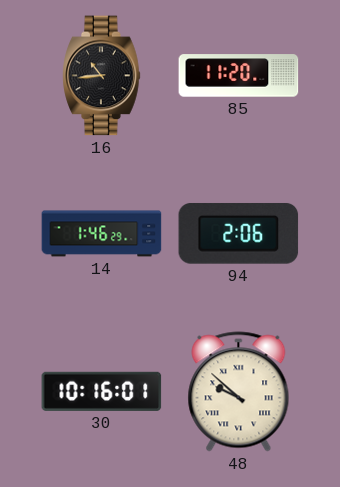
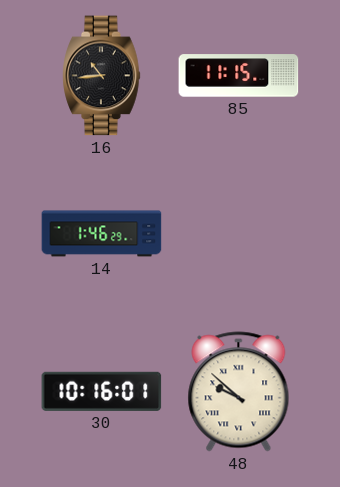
85: 11:20 -> 11:15
94: 2:06 -> none
